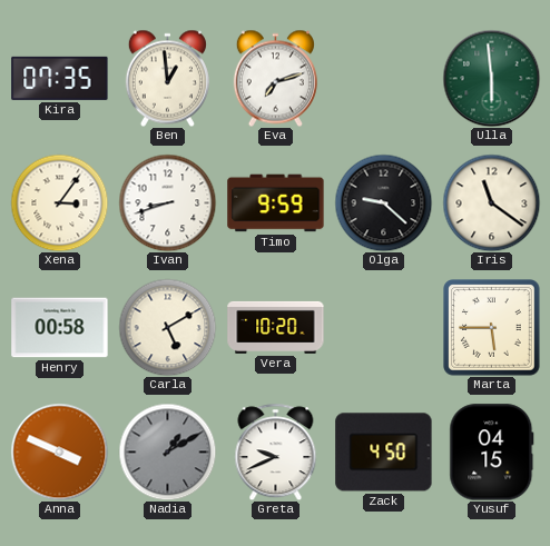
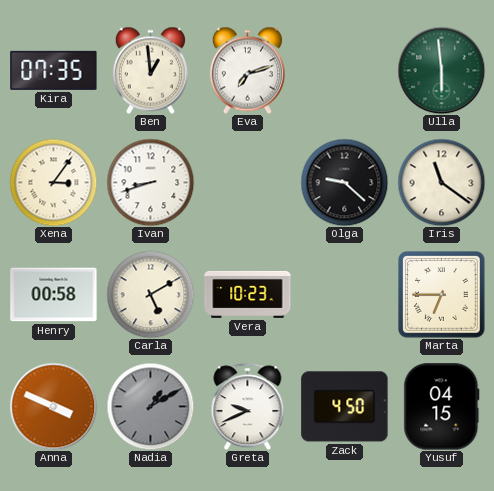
Timo: 9:59 -> none
Vera: 10:20 -> 10:23
Marta: 5:45 -> 6:45
